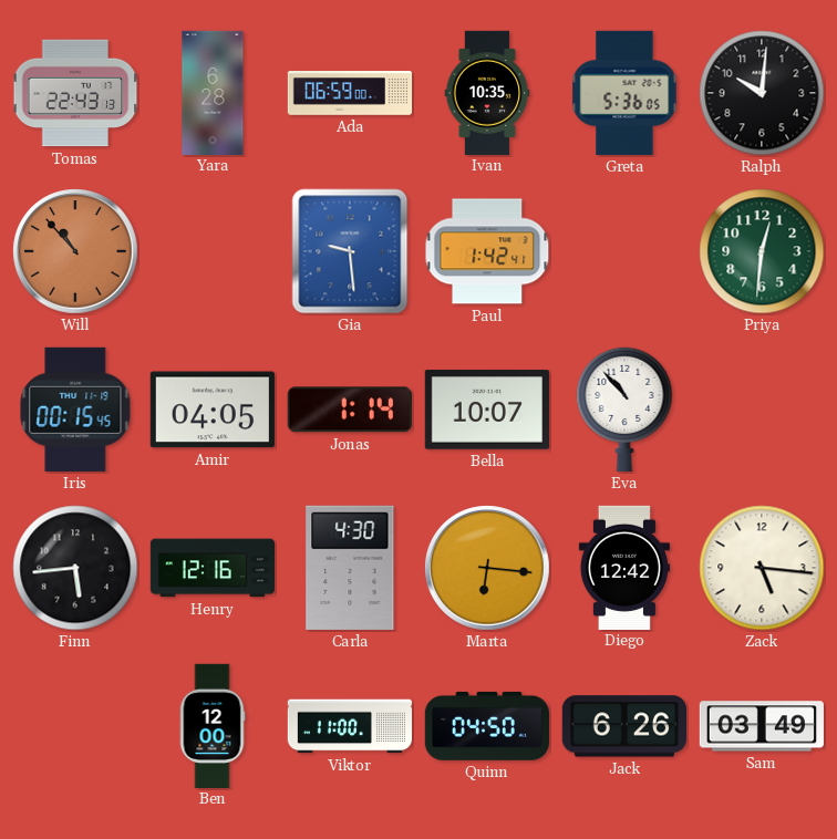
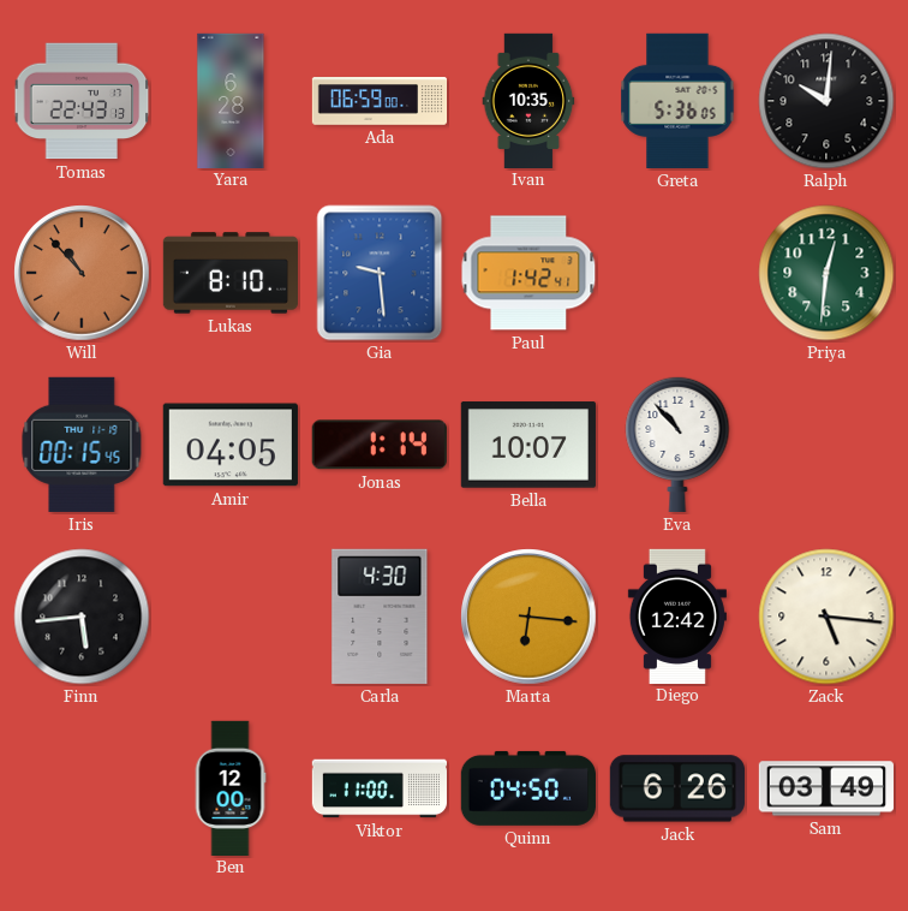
Lukas: none -> 8:10
Henry: 12:16 -> none
